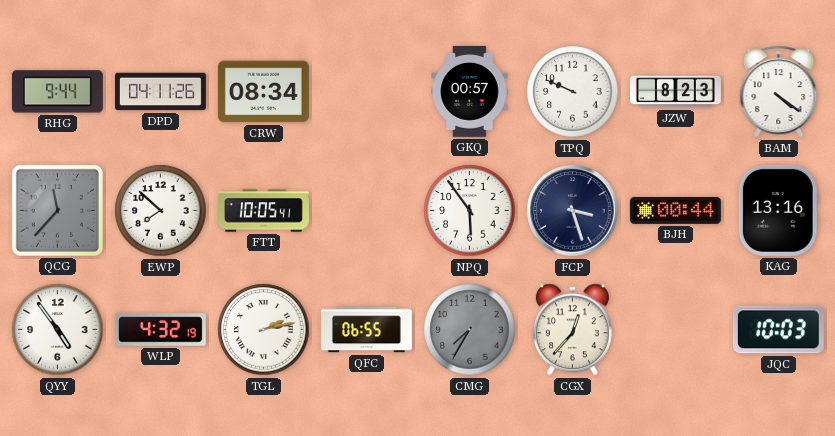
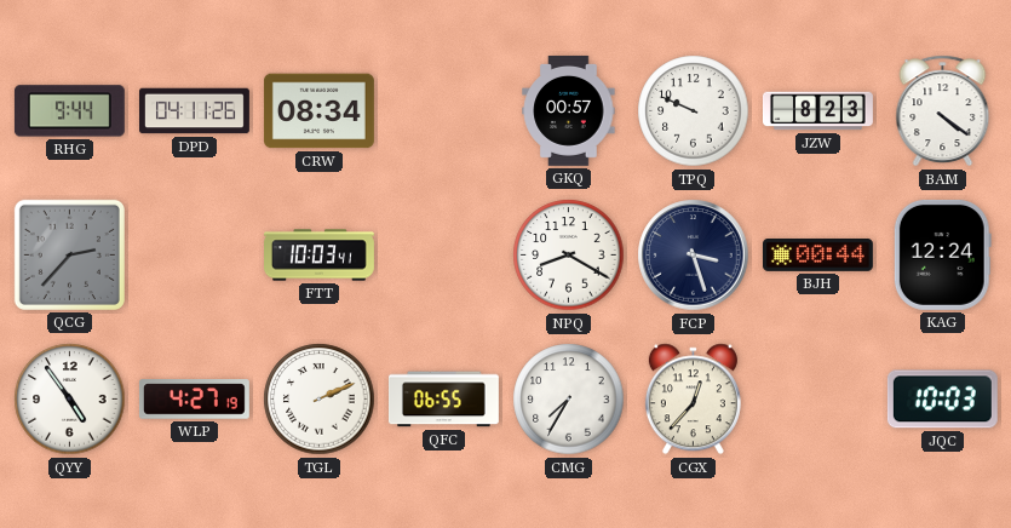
QCG: 11:37 -> 2:37
EWP: 7:52 -> none
FTT: 10:05 -> 10:03
NPQ: 5:54 -> 8:20
KAG: 13:16 -> 12:24
WLP: 4:32 -> 4:27
TGL: 2:13 -> 2:11
CMG dial: grey -> white
